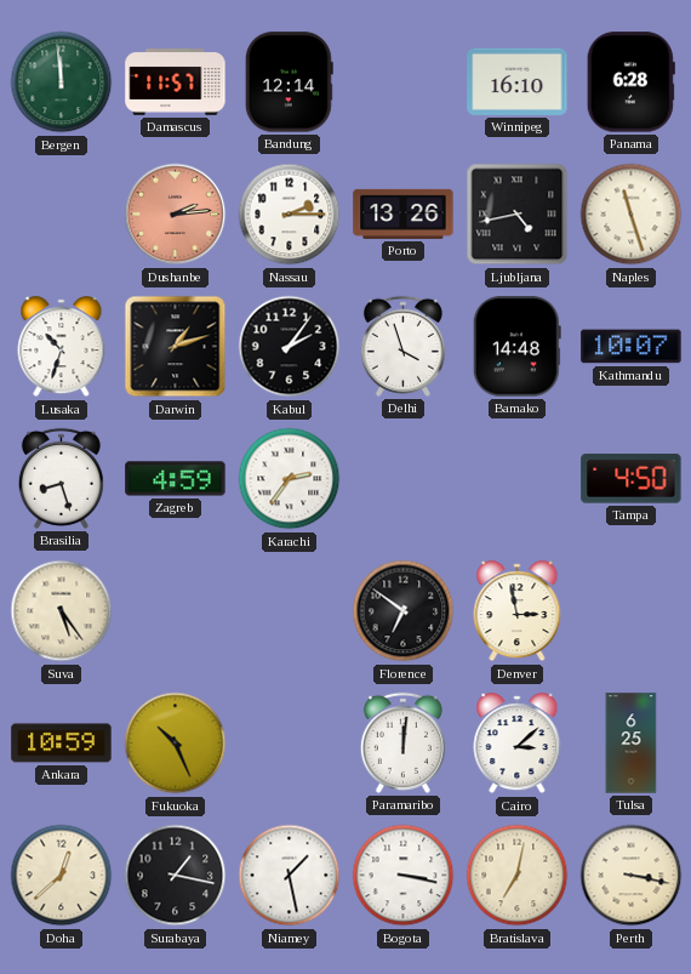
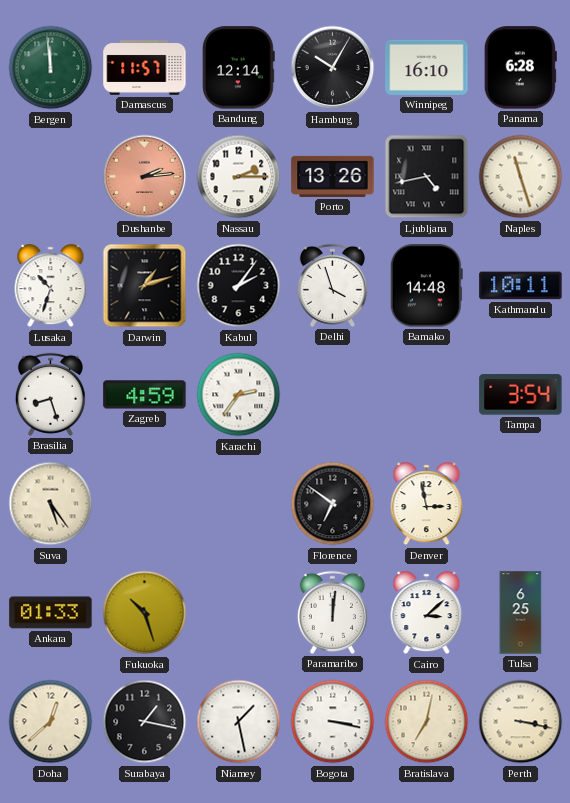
Hamburg: none -> 10:05
Kathmandu: 10:07 -> 10:11
Tampa: 4:50 -> 3:54
Ankara: 10:59 -> 01:33
Fukuoka: 10:26 -> 10:27
